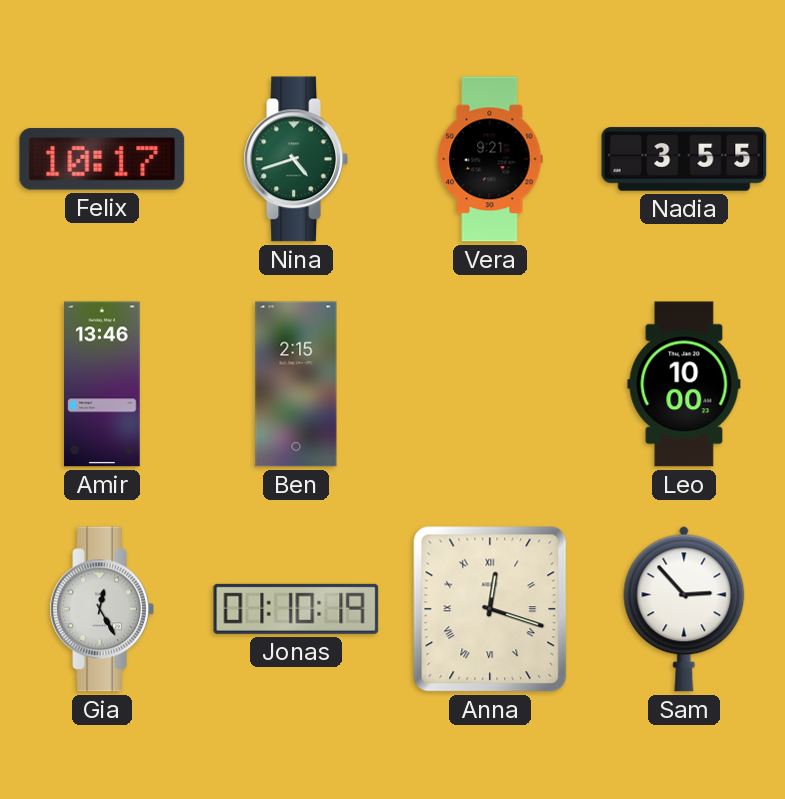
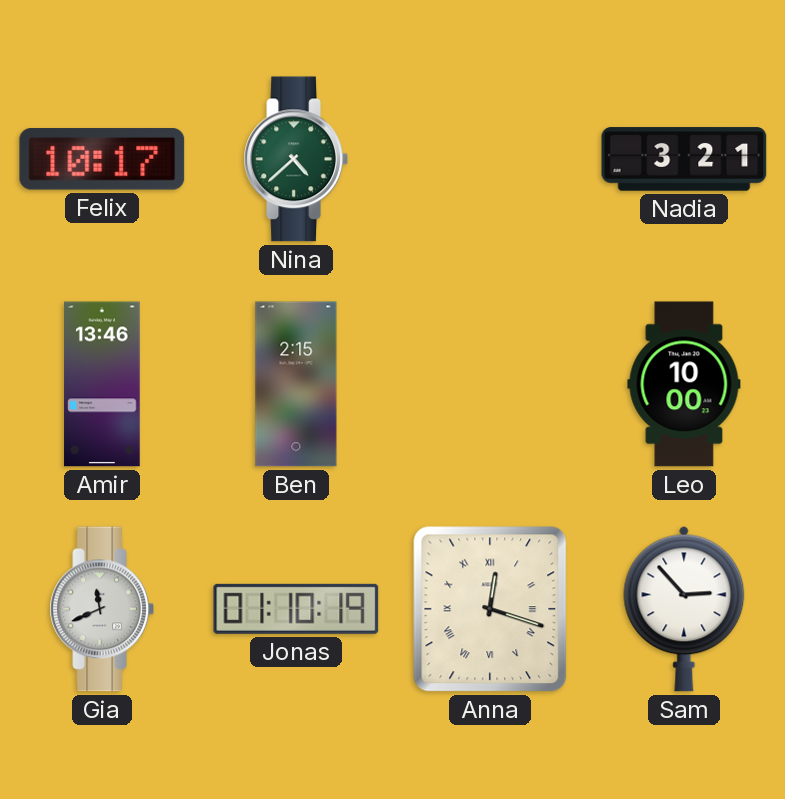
Nina: 4:42 -> 4:38
Vera: 9:21 -> none
Nadia: 3:55 -> 3:21
Gia: 12:25 -> 11:41
